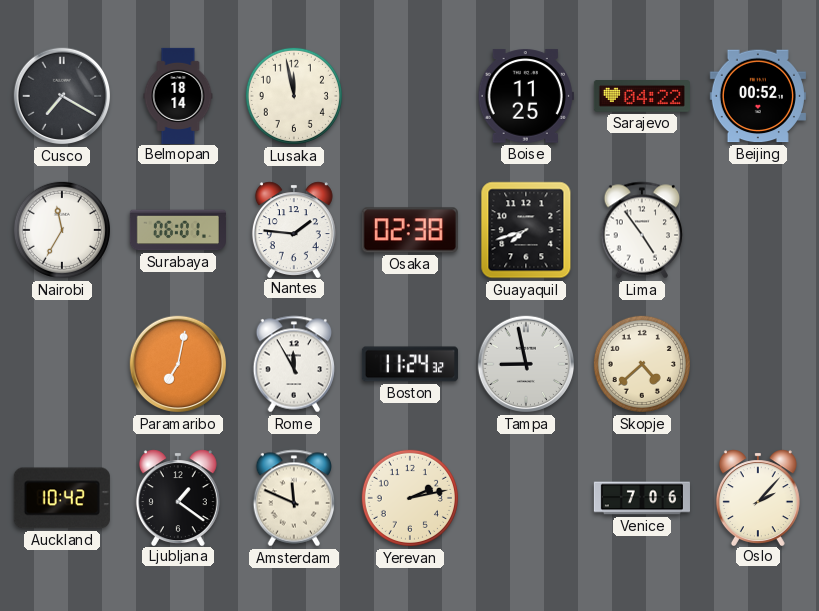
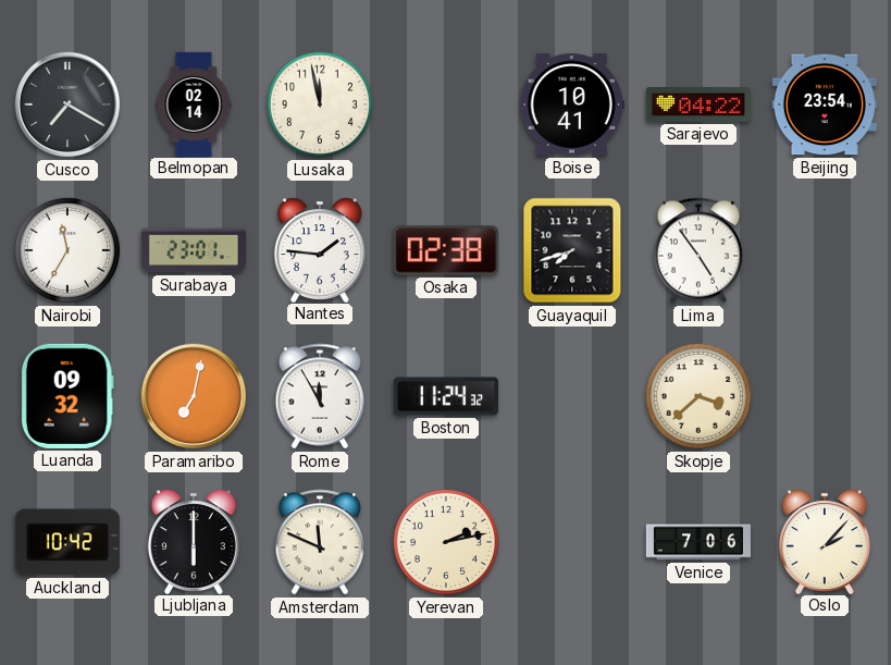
Belmopan: 18:14 -> 02:14
Boise: 11:25 -> 10:41
Beijing: 00:52 -> 23:54
Surabaya: 06:01 -> 23:01
Luanda: none -> 09:32
Tampa: 8:58 -> none
Skopje: 4:38 -> 3:38
Ljubljana: 1:21 -> 6:00
